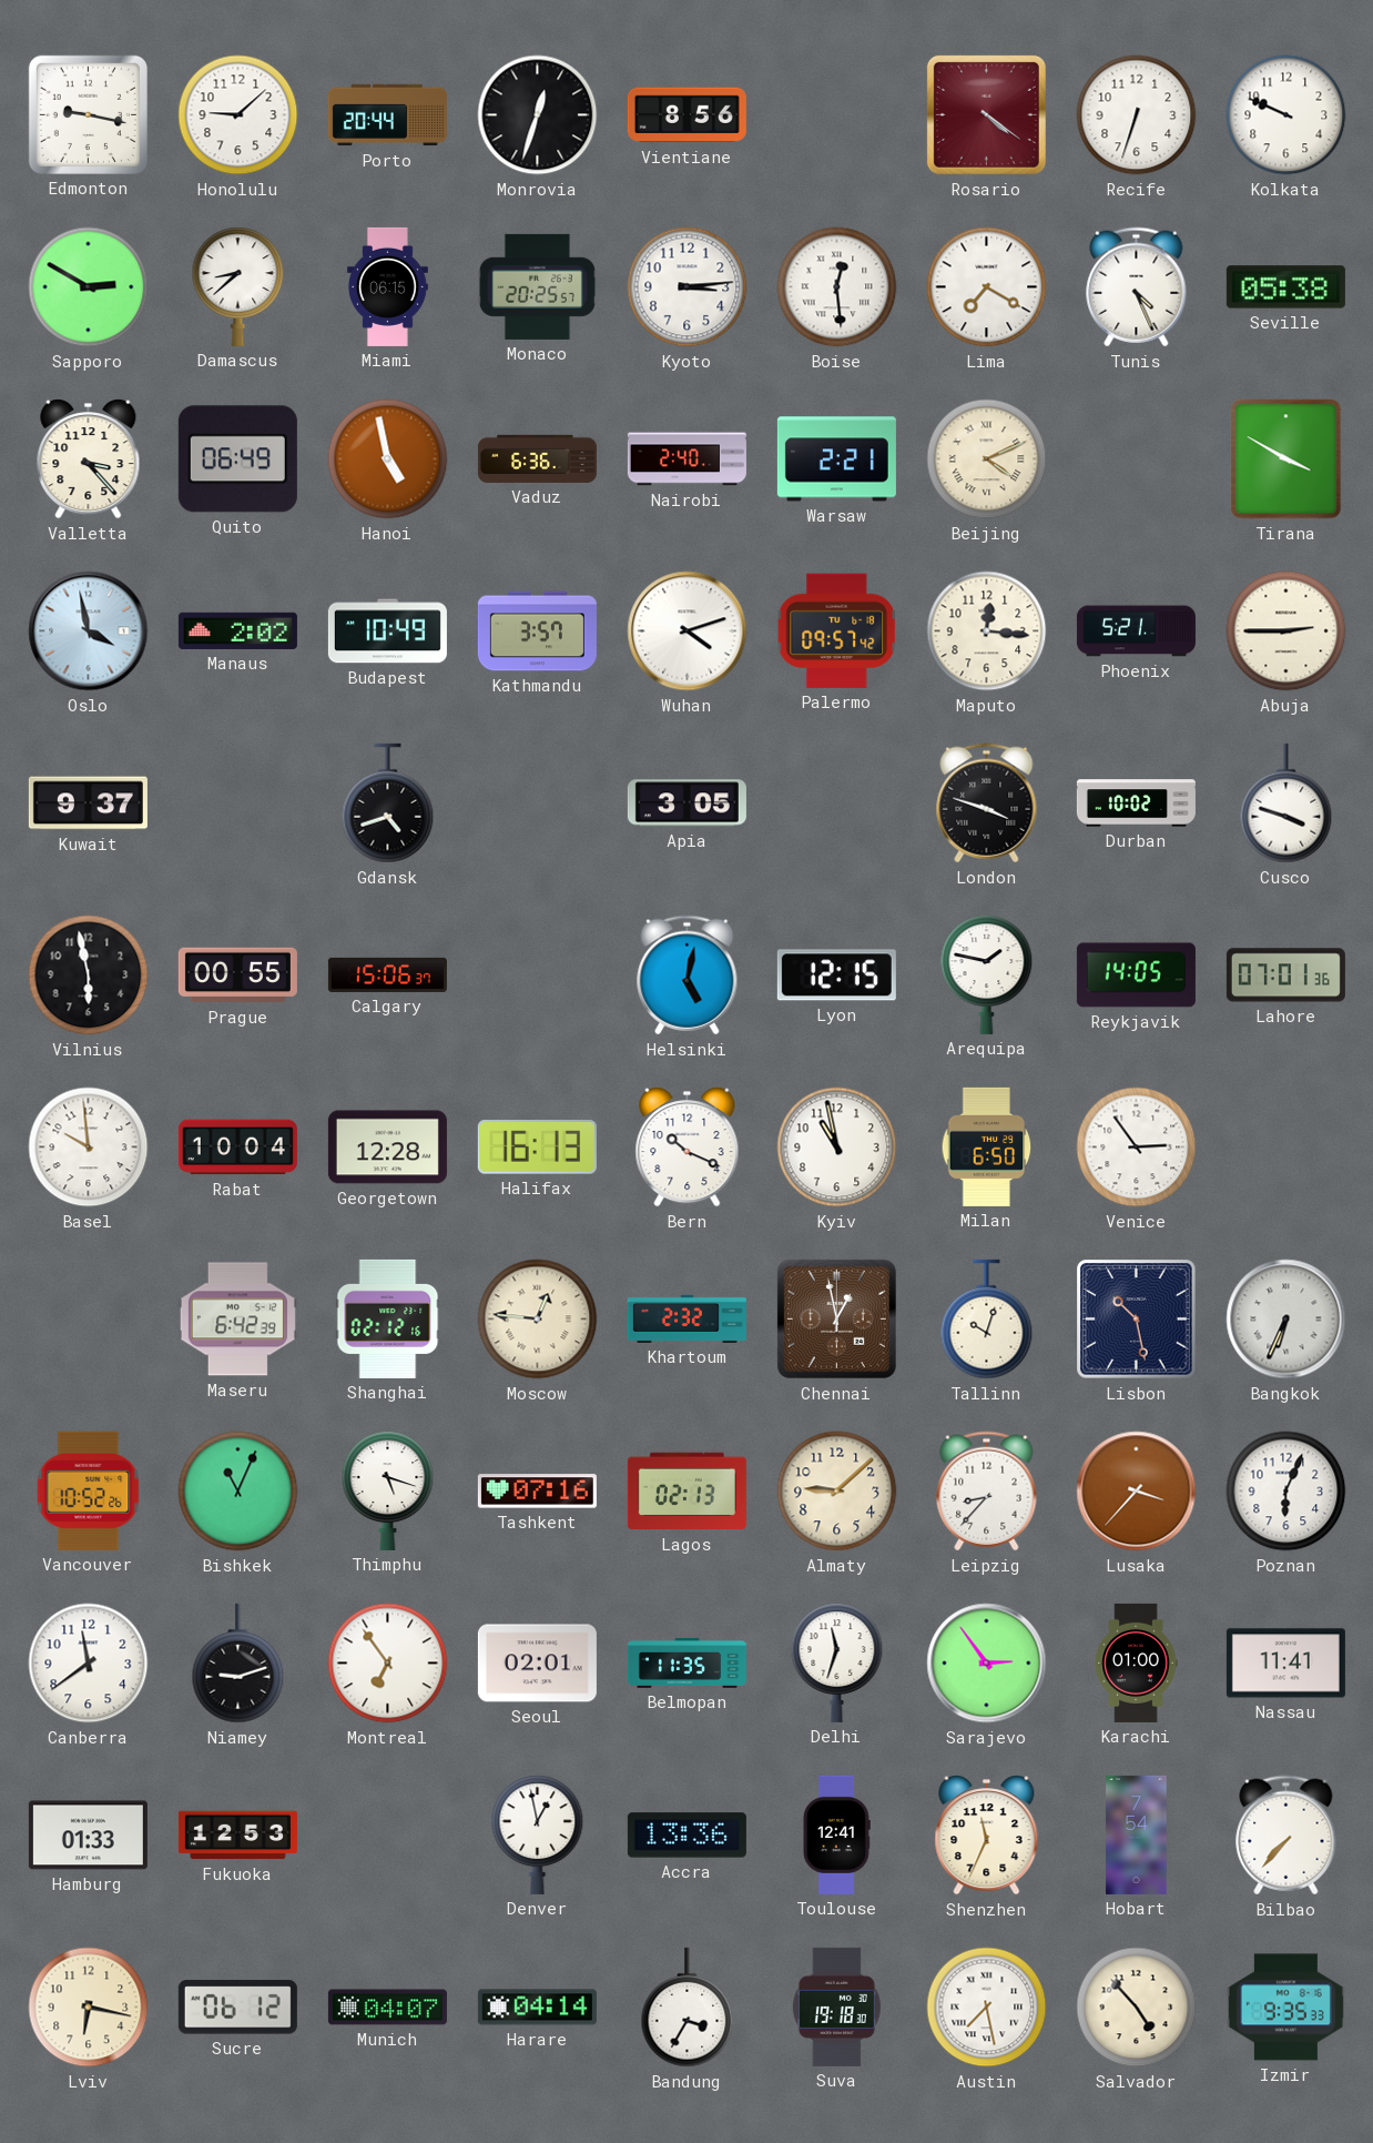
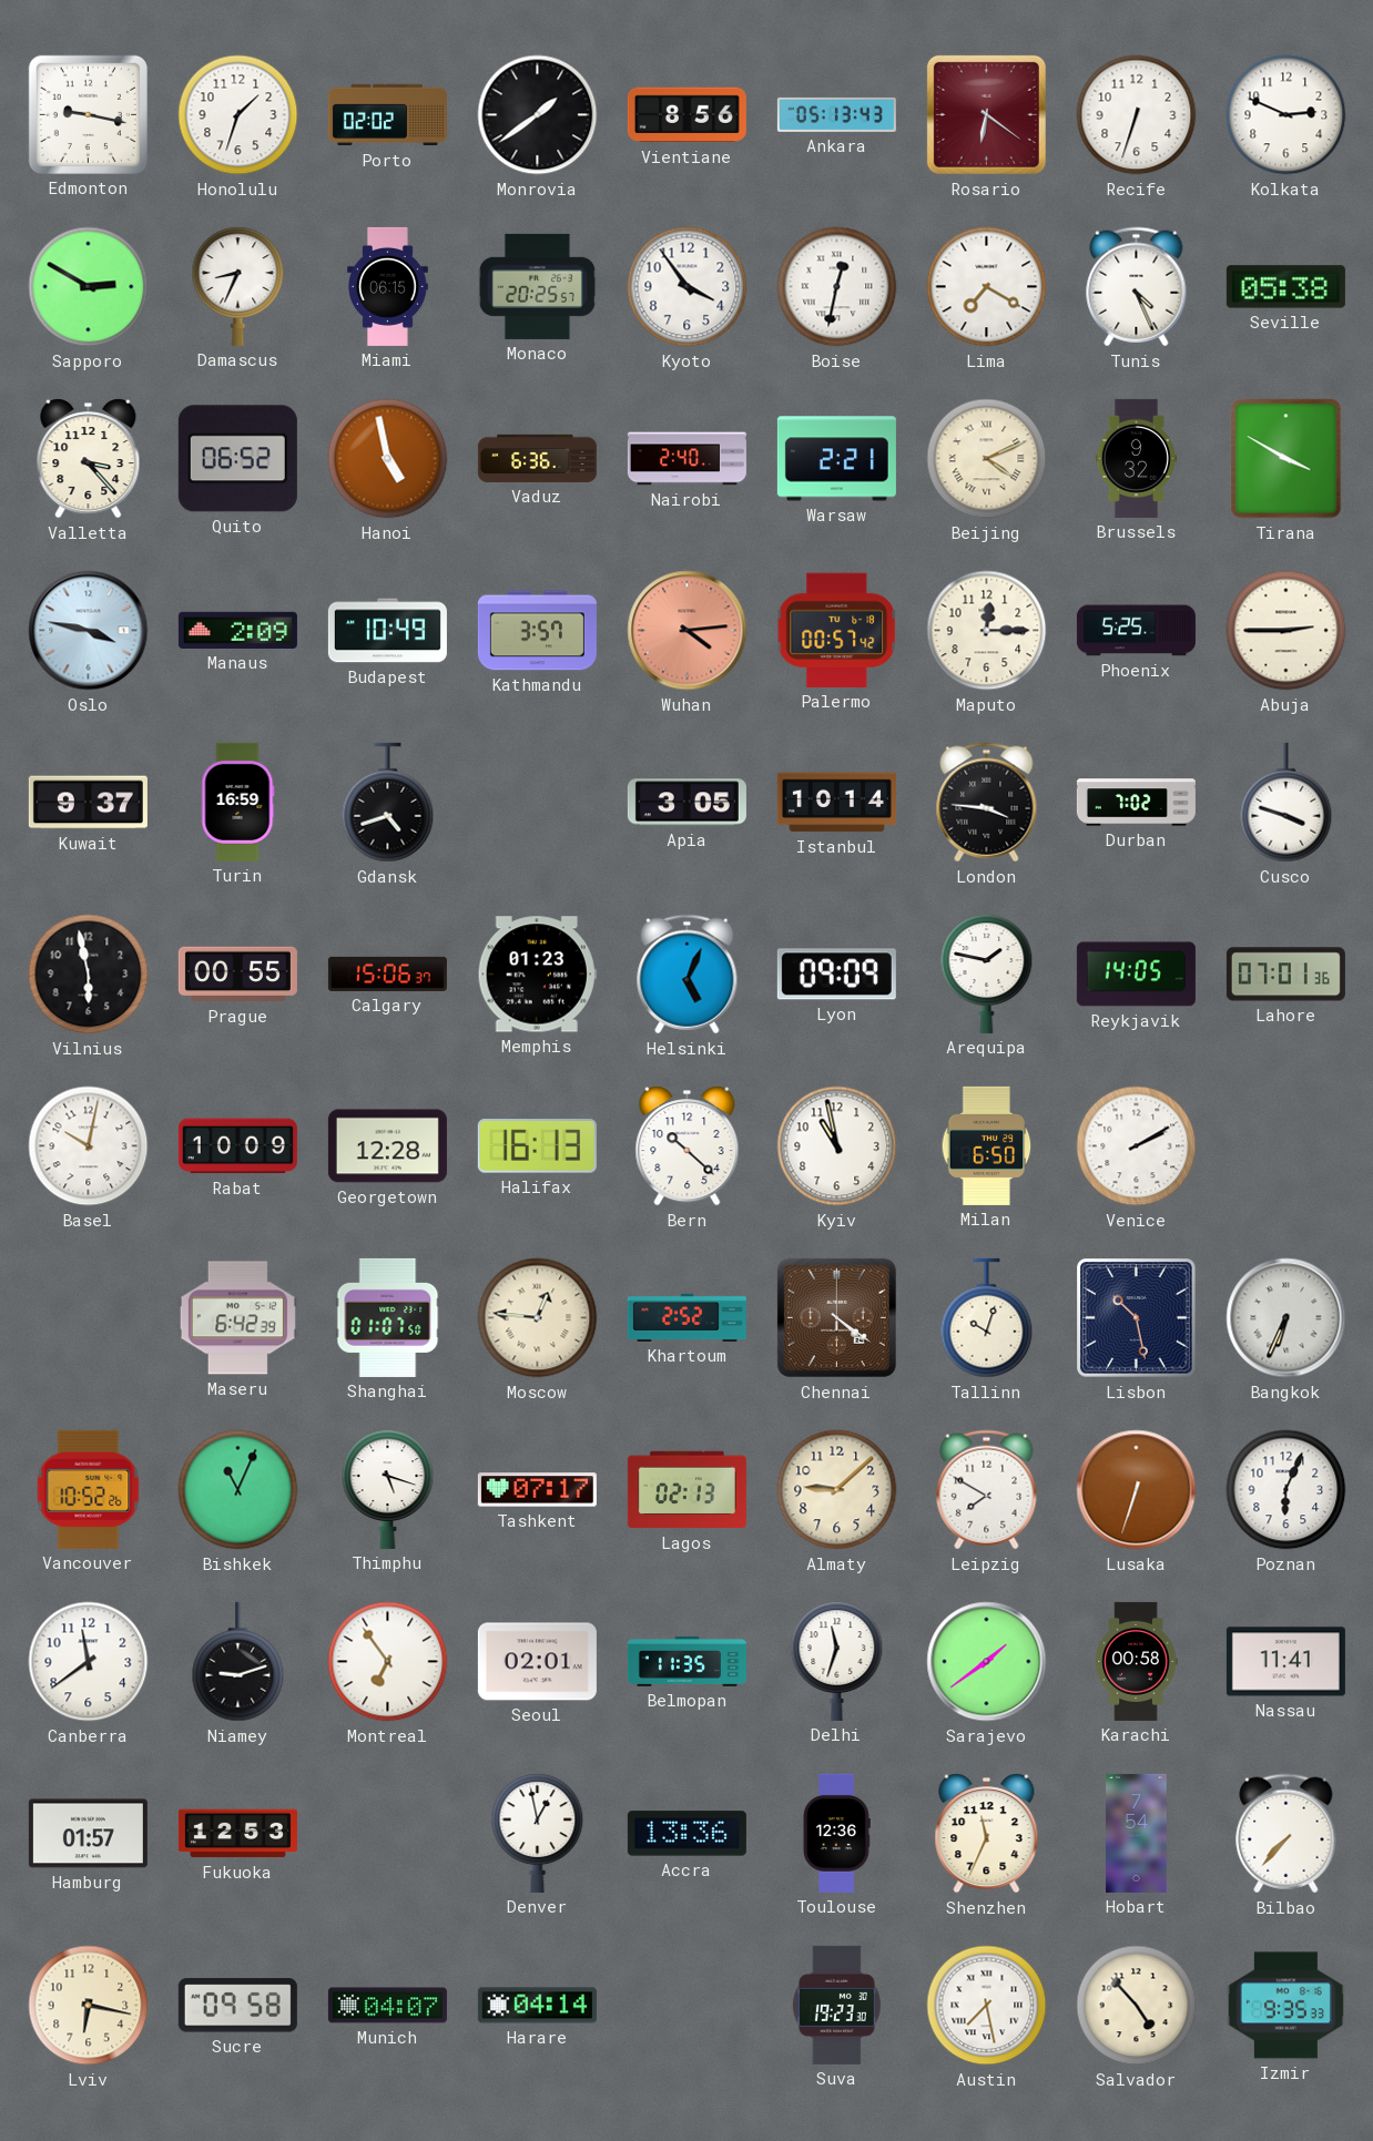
Honolulu: 9:08 -> 1:33
Porto: 20:44 -> 02:02
Monrovia: 12:33 -> 1:39
Ankara: none -> 05:13
Rosario: 4:21 -> 6:21
Kolkata: 9:49 -> 2:49
Damascus: 8:38 -> 8:34
Kyoto: 3:14 -> 3:54
Boise: 12:29 -> 12:32
Quito: 06:49 -> 06:52
Brussels: none -> 9:32
Oslo: 3:58 -> 3:47
Manaus: 2:02 -> 2:09
Wuhan: 4:12 -> 4:14
Wuhan dial: white -> salmon
Palermo: 09:57 -> 00:57
Maputo: 12:16 -> 12:15
Phoenix: 5:21 -> 5:25
Turin: none -> 16:59
Istanbul: none -> 10:14
London: 3:48 -> 3:46
Durban: 10:02 -> 7:02
Memphis: none -> 01:23
Helsinki: 5:02 -> 5:04
Lyon: 12:15 -> 09:09
Basel: 9:59 -> 10:02
Rabat: 10:04 -> 10:09
Bern: 10:19 -> 10:22
Venice: 2:54 -> 2:10
Shanghai: 02:12 -> 01:07
Khartoum: 2:32 -> 2:52
Chennai: 12:58 -> 4:21
Tashkent: 07:16 -> 07:17
Leipzig: 8:37 -> 7:50
Lusaka: 3:37 -> 6:33
Sarajevo: 2:54 -> 1:39
Karachi: 01:00 -> 00:58
Hamburg: 01:33 -> 01:57
Toulouse: 12:41 -> 12:36
Sucre: 06:12 -> 09:58
Bandung: 3:35 -> none
Suva: 19:18 -> 19:23
